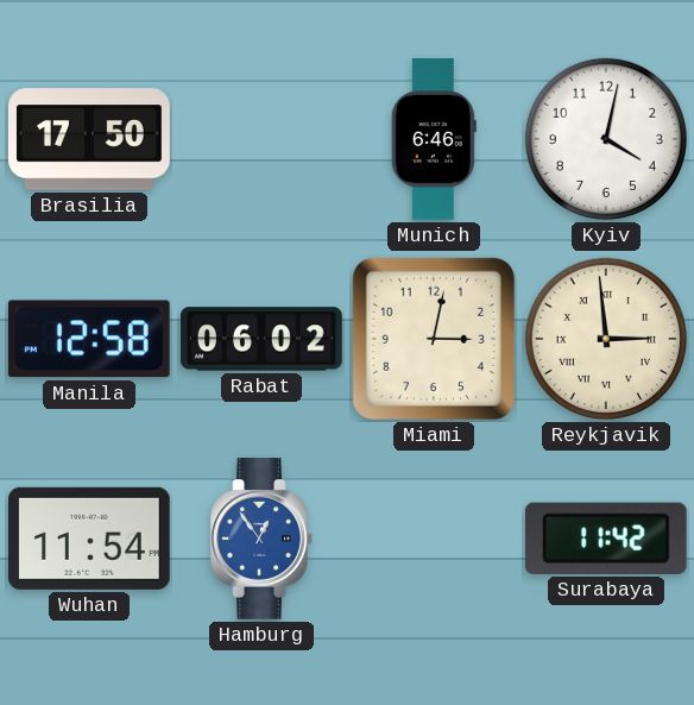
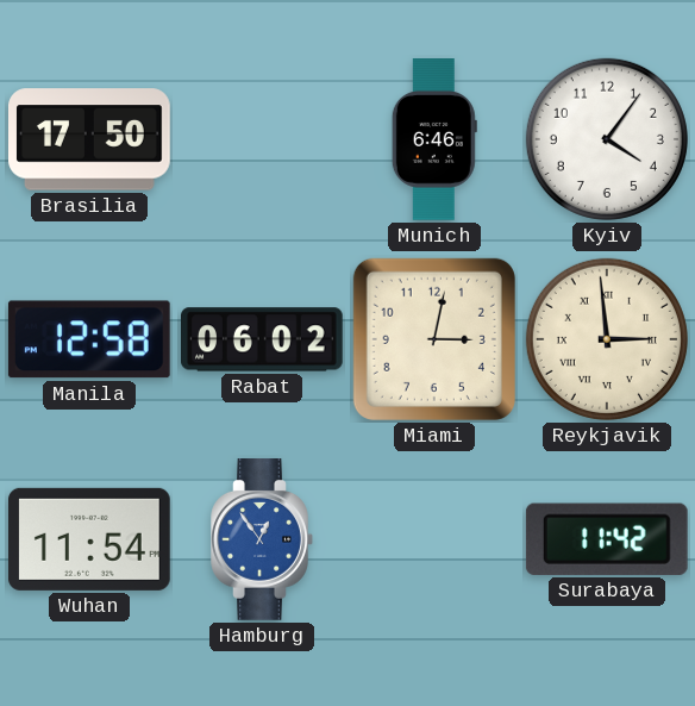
Kyiv: 4:02 -> 4:06
